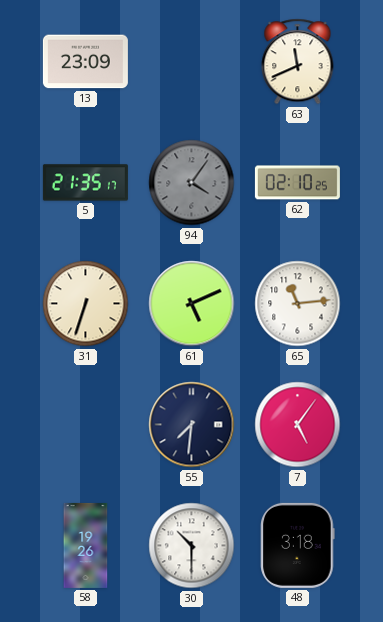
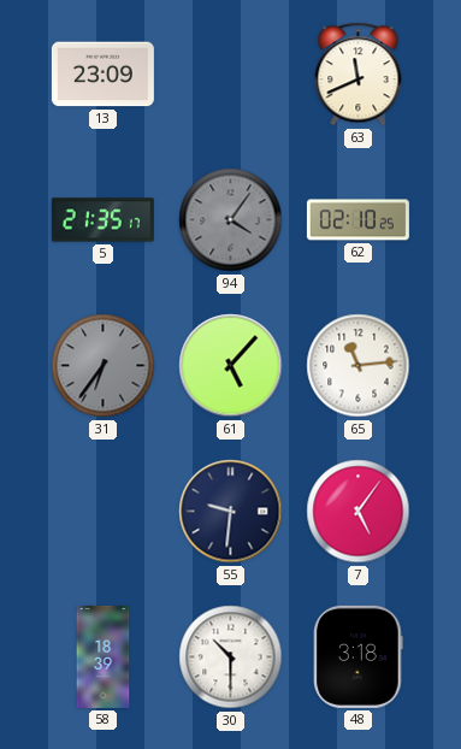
31: 6:33 -> 6:36
31 dial: cream -> grey
61: 5:11 -> 5:07
55: 7:31 -> 9:31
58: 19:26 -> 18:39
